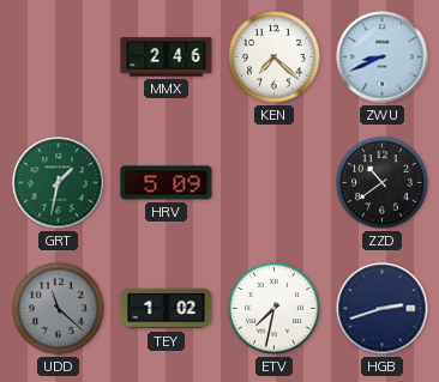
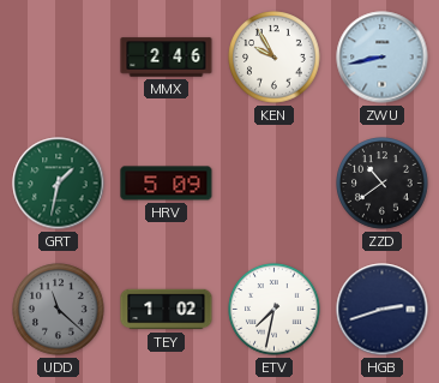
KEN: 7:22 -> 9:55
ZWU: 8:41 -> 8:43
